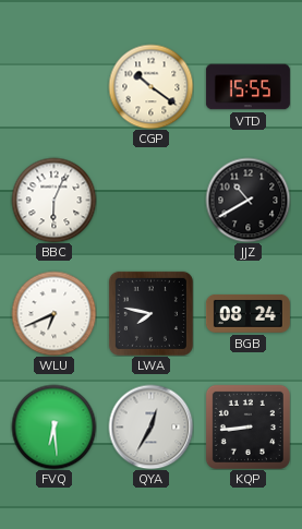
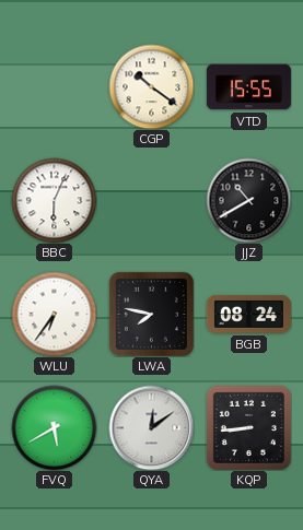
WLU: 6:41 -> 6:36
FVQ: 6:29 -> 5:40
QYA: 12:35 -> 12:09
